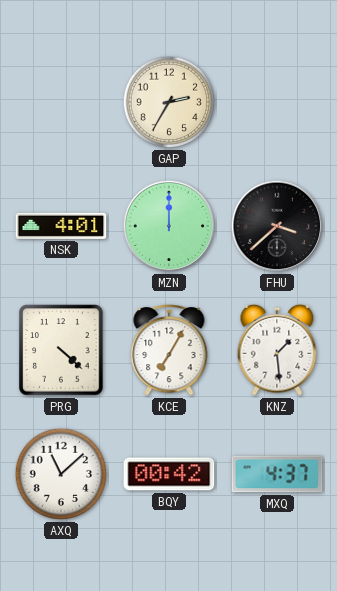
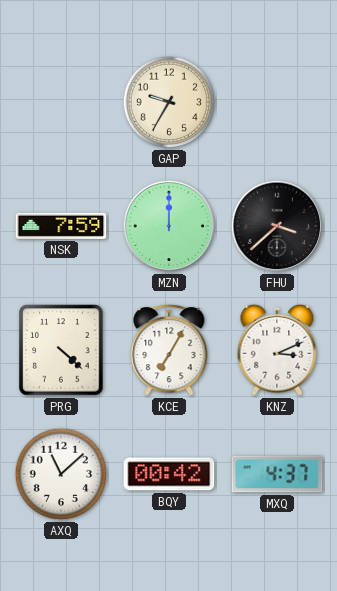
GAP: 2:35 -> 9:35
NSK: 4:01 -> 7:59
KNZ: 1:29 -> 3:11
